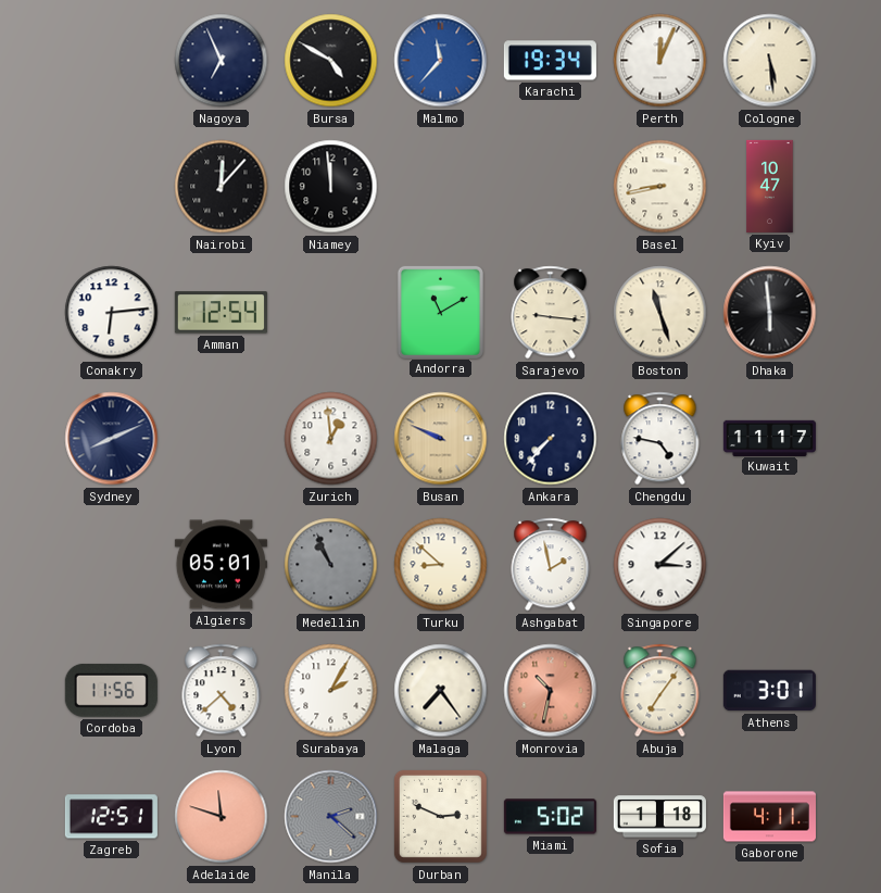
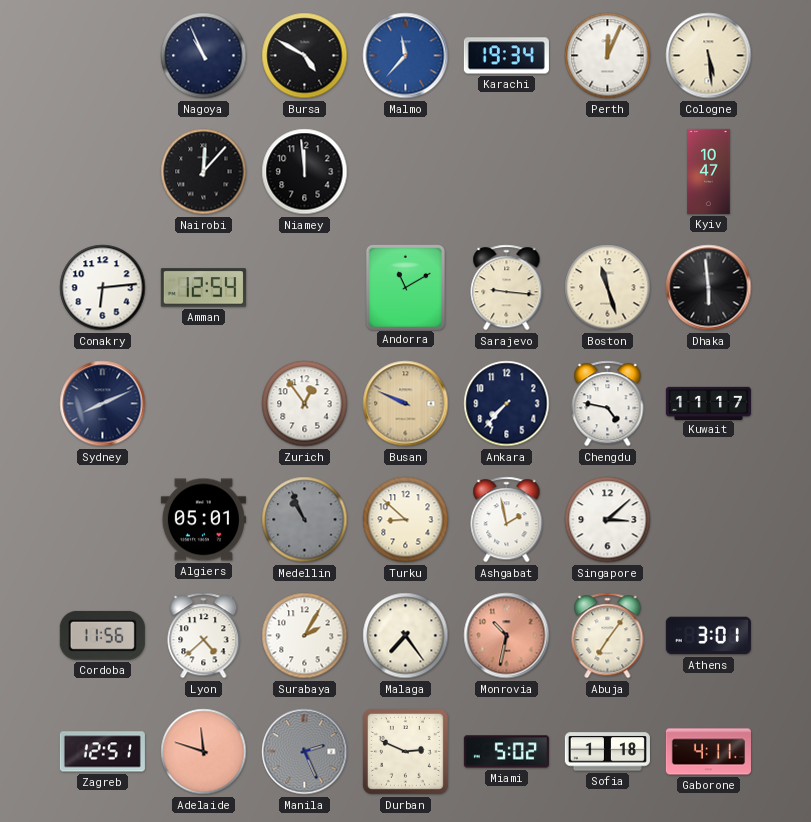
Nagoya: 6:56 -> 10:56
Basel: 8:43 -> none
Zurich: 12:59 -> 12:54
Manila: 2:22 -> 2:26
